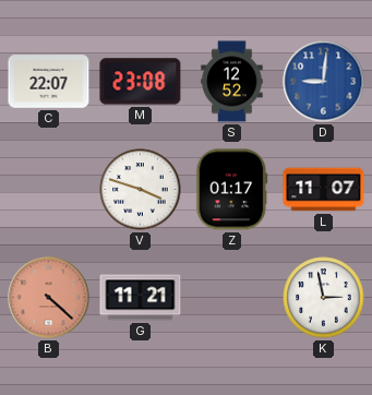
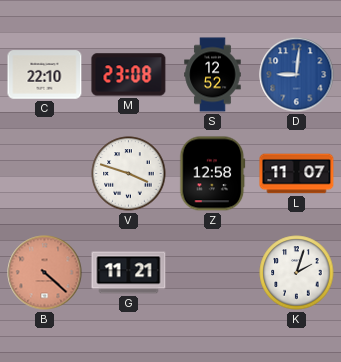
C: 22:07 -> 22:10
Z: 01:17 -> 12:58
K: 2:58 -> 2:03
